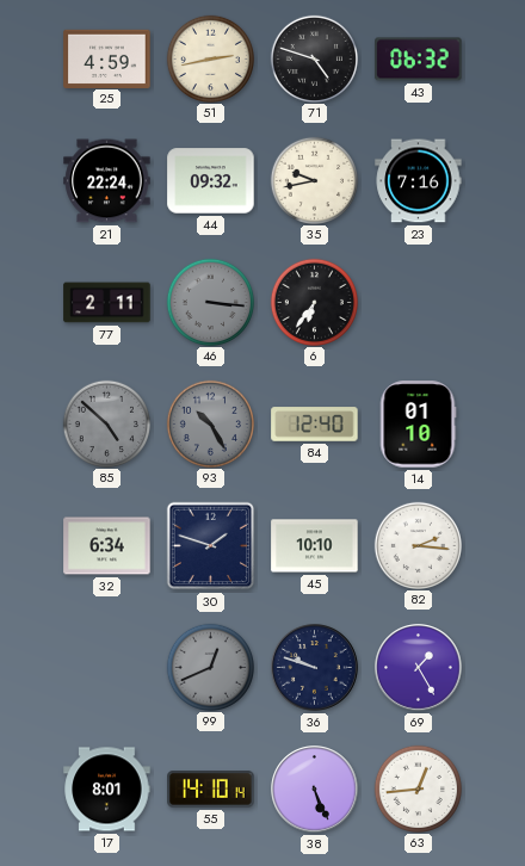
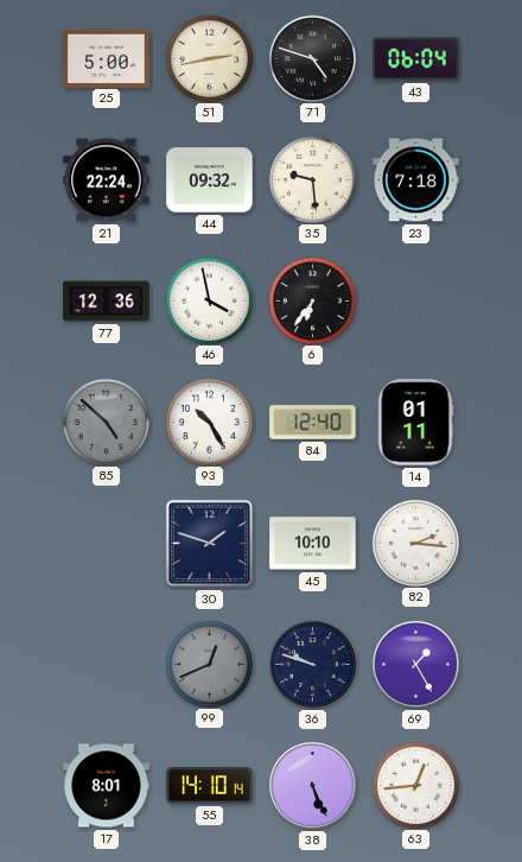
25: 4:59 -> 5:00
43: 06:32 -> 06:04
35: 9:43 -> 9:29
23: 7:16 -> 7:18
77: 2:11 -> 12:36
46: 3:16 -> 3:58
46 dial: grey -> white
93 dial: grey -> white
14: 01:10 -> 01:11
32: 6:34 -> none
